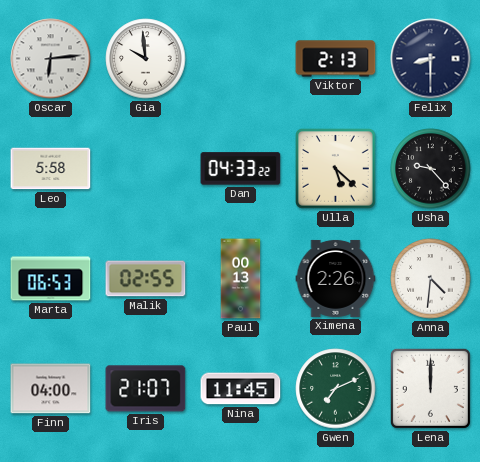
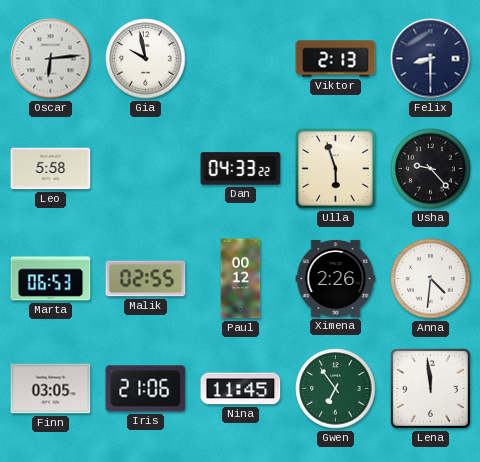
Gia: 9:59 -> 9:58
Ulla: 5:22 -> 5:57
Paul: 00:13 -> 00:12
Finn: 04:00 -> 03:05
Iris: 21:07 -> 21:06
Gwen: 7:11 -> 6:54
Lena: 12:00 -> 11:59
